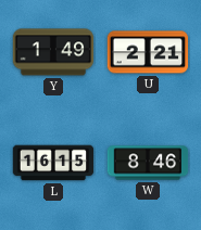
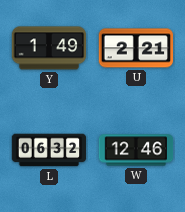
L: 16:15 -> 06:32
W: 8:46 -> 12:46
